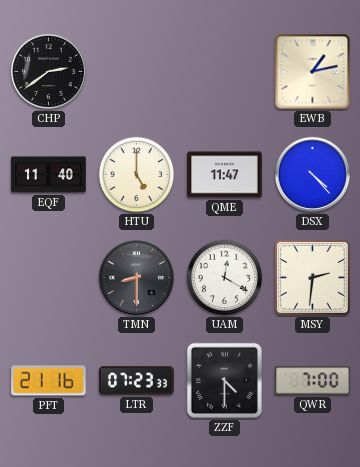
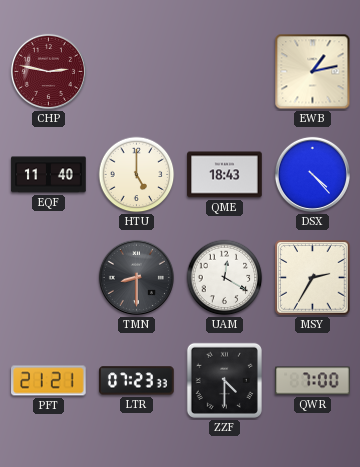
CHP: 2:39 -> 2:47
CHP dial: black -> burgundy
QME: 11:47 -> 18:43
MSY: 2:31 -> 2:35
PFT: 21:16 -> 21:21
